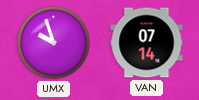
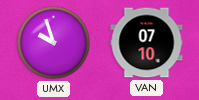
VAN: 07:14 -> 07:10
